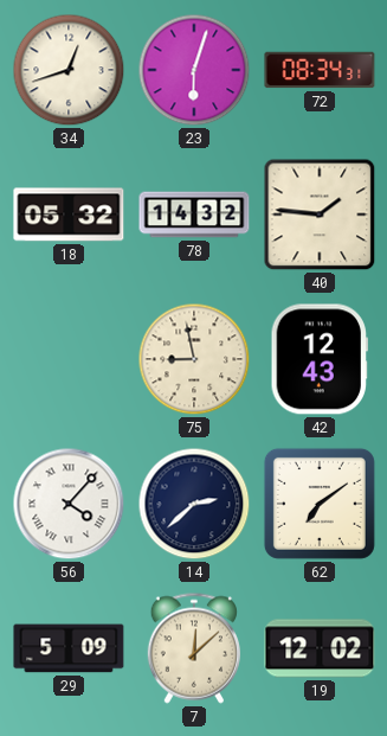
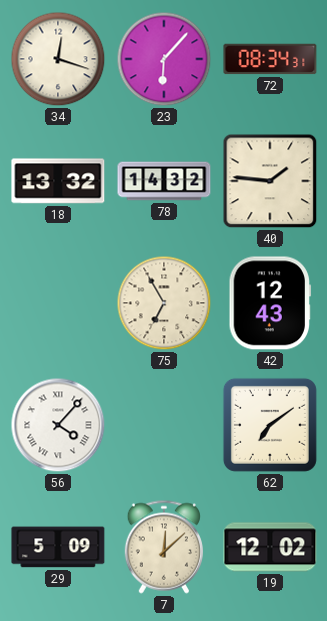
34: 12:42 -> 12:18
23: 6:03 -> 6:07
18: 05:32 -> 13:32
75: 8:58 -> 6:55
14: 2:38 -> none
